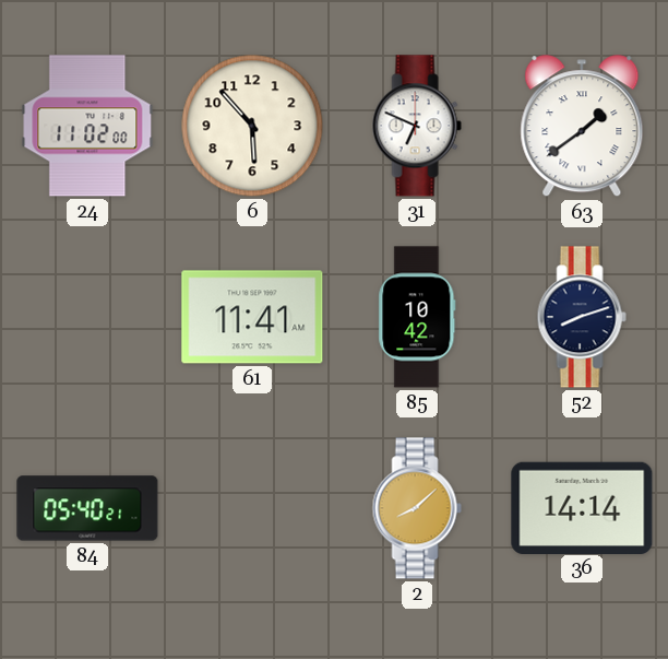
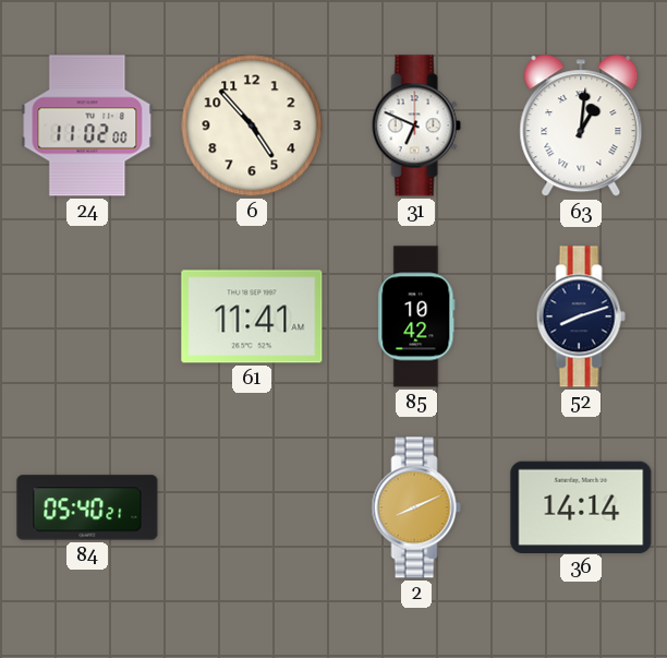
6: 5:53 -> 4:53
63: 1:39 -> 1:01
2: 8:08 -> 8:11
